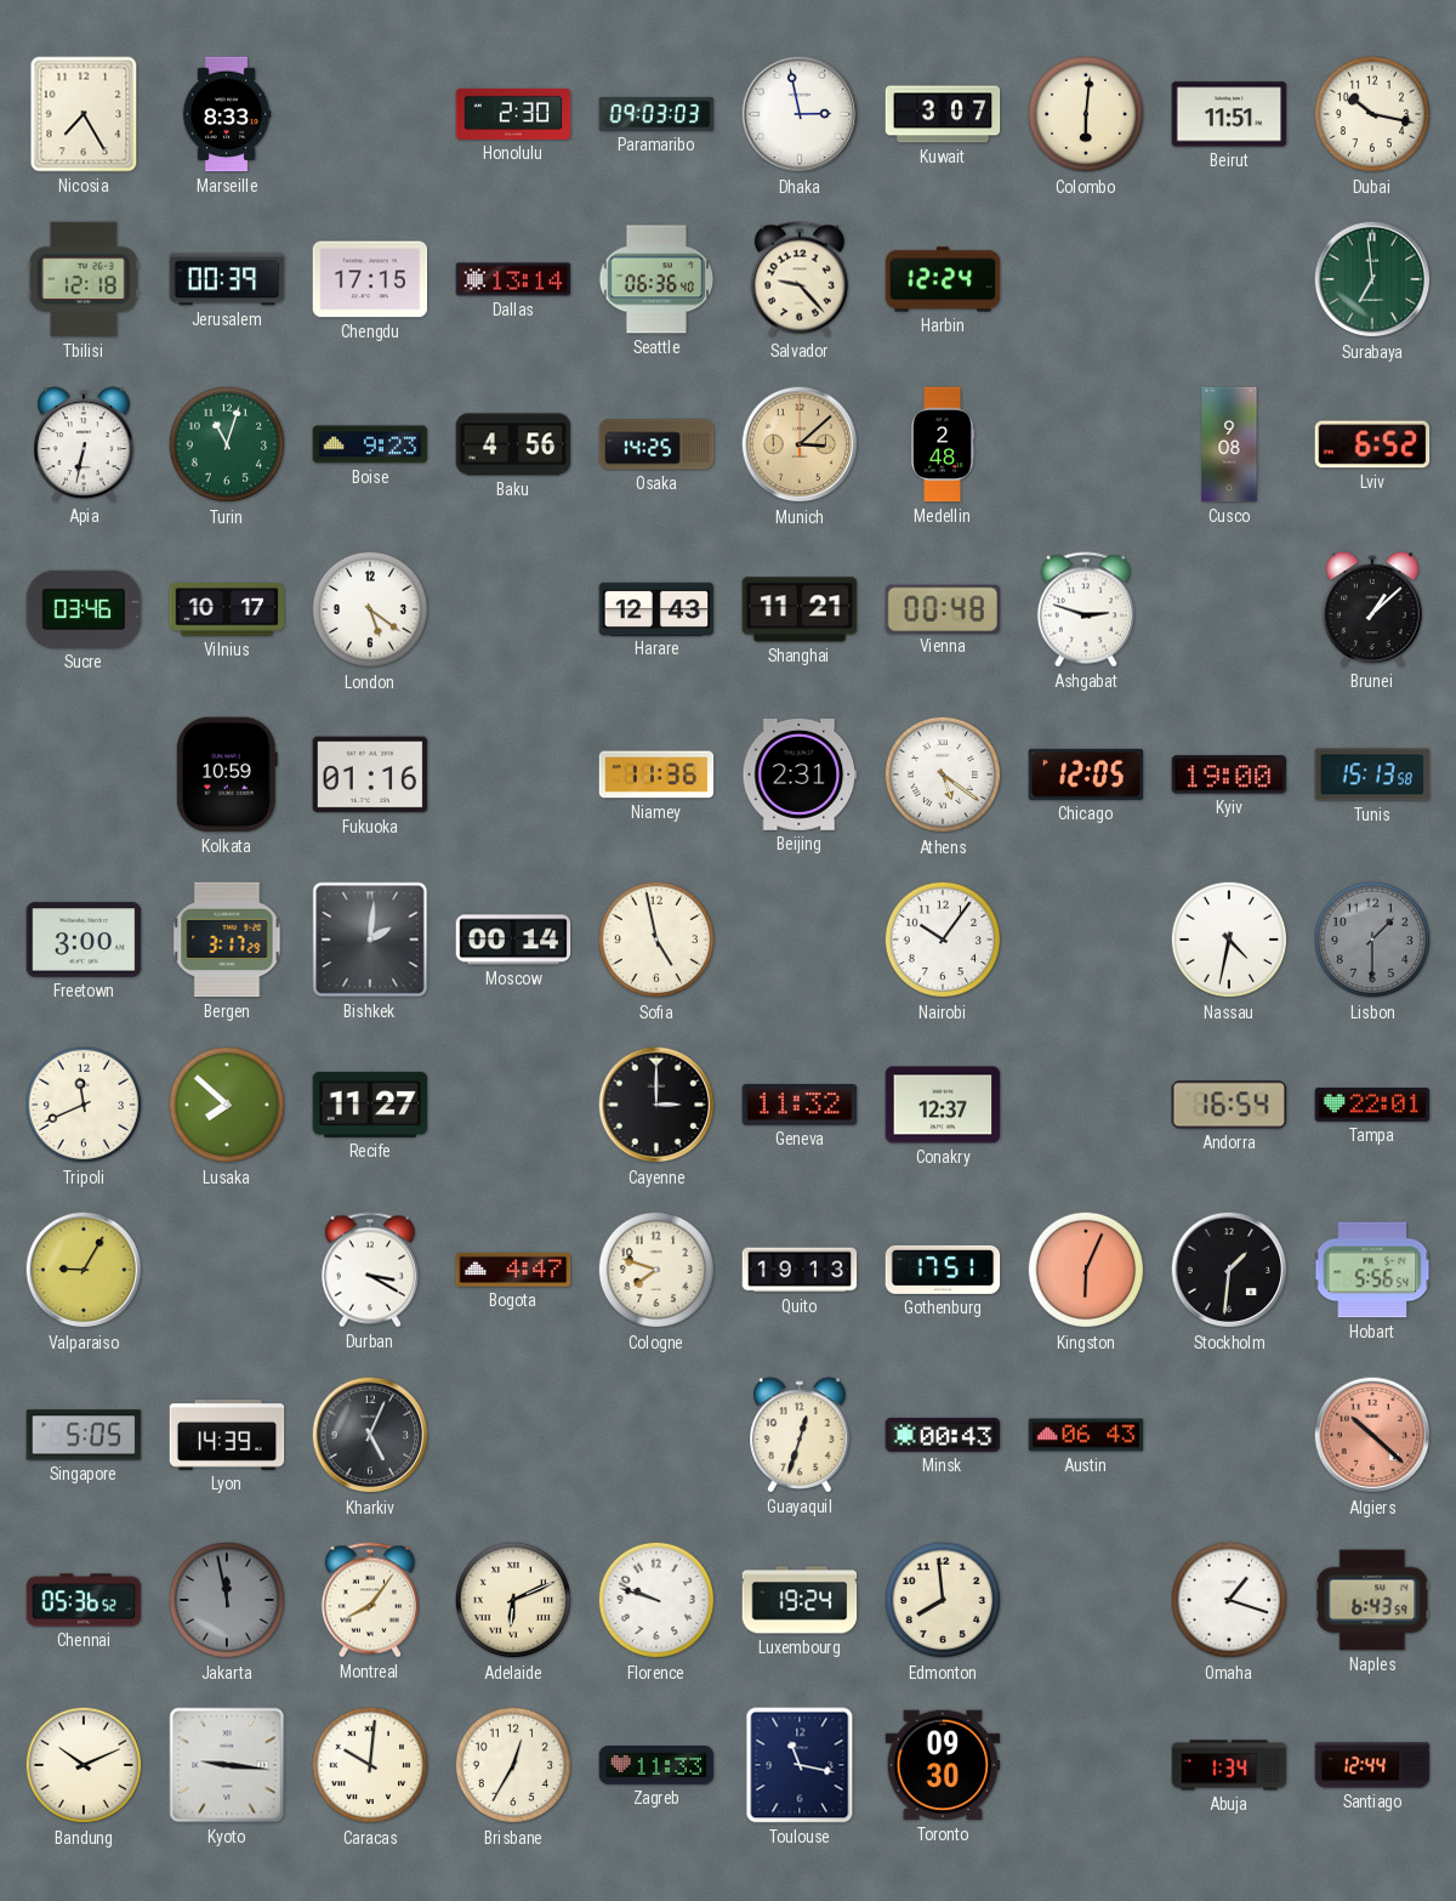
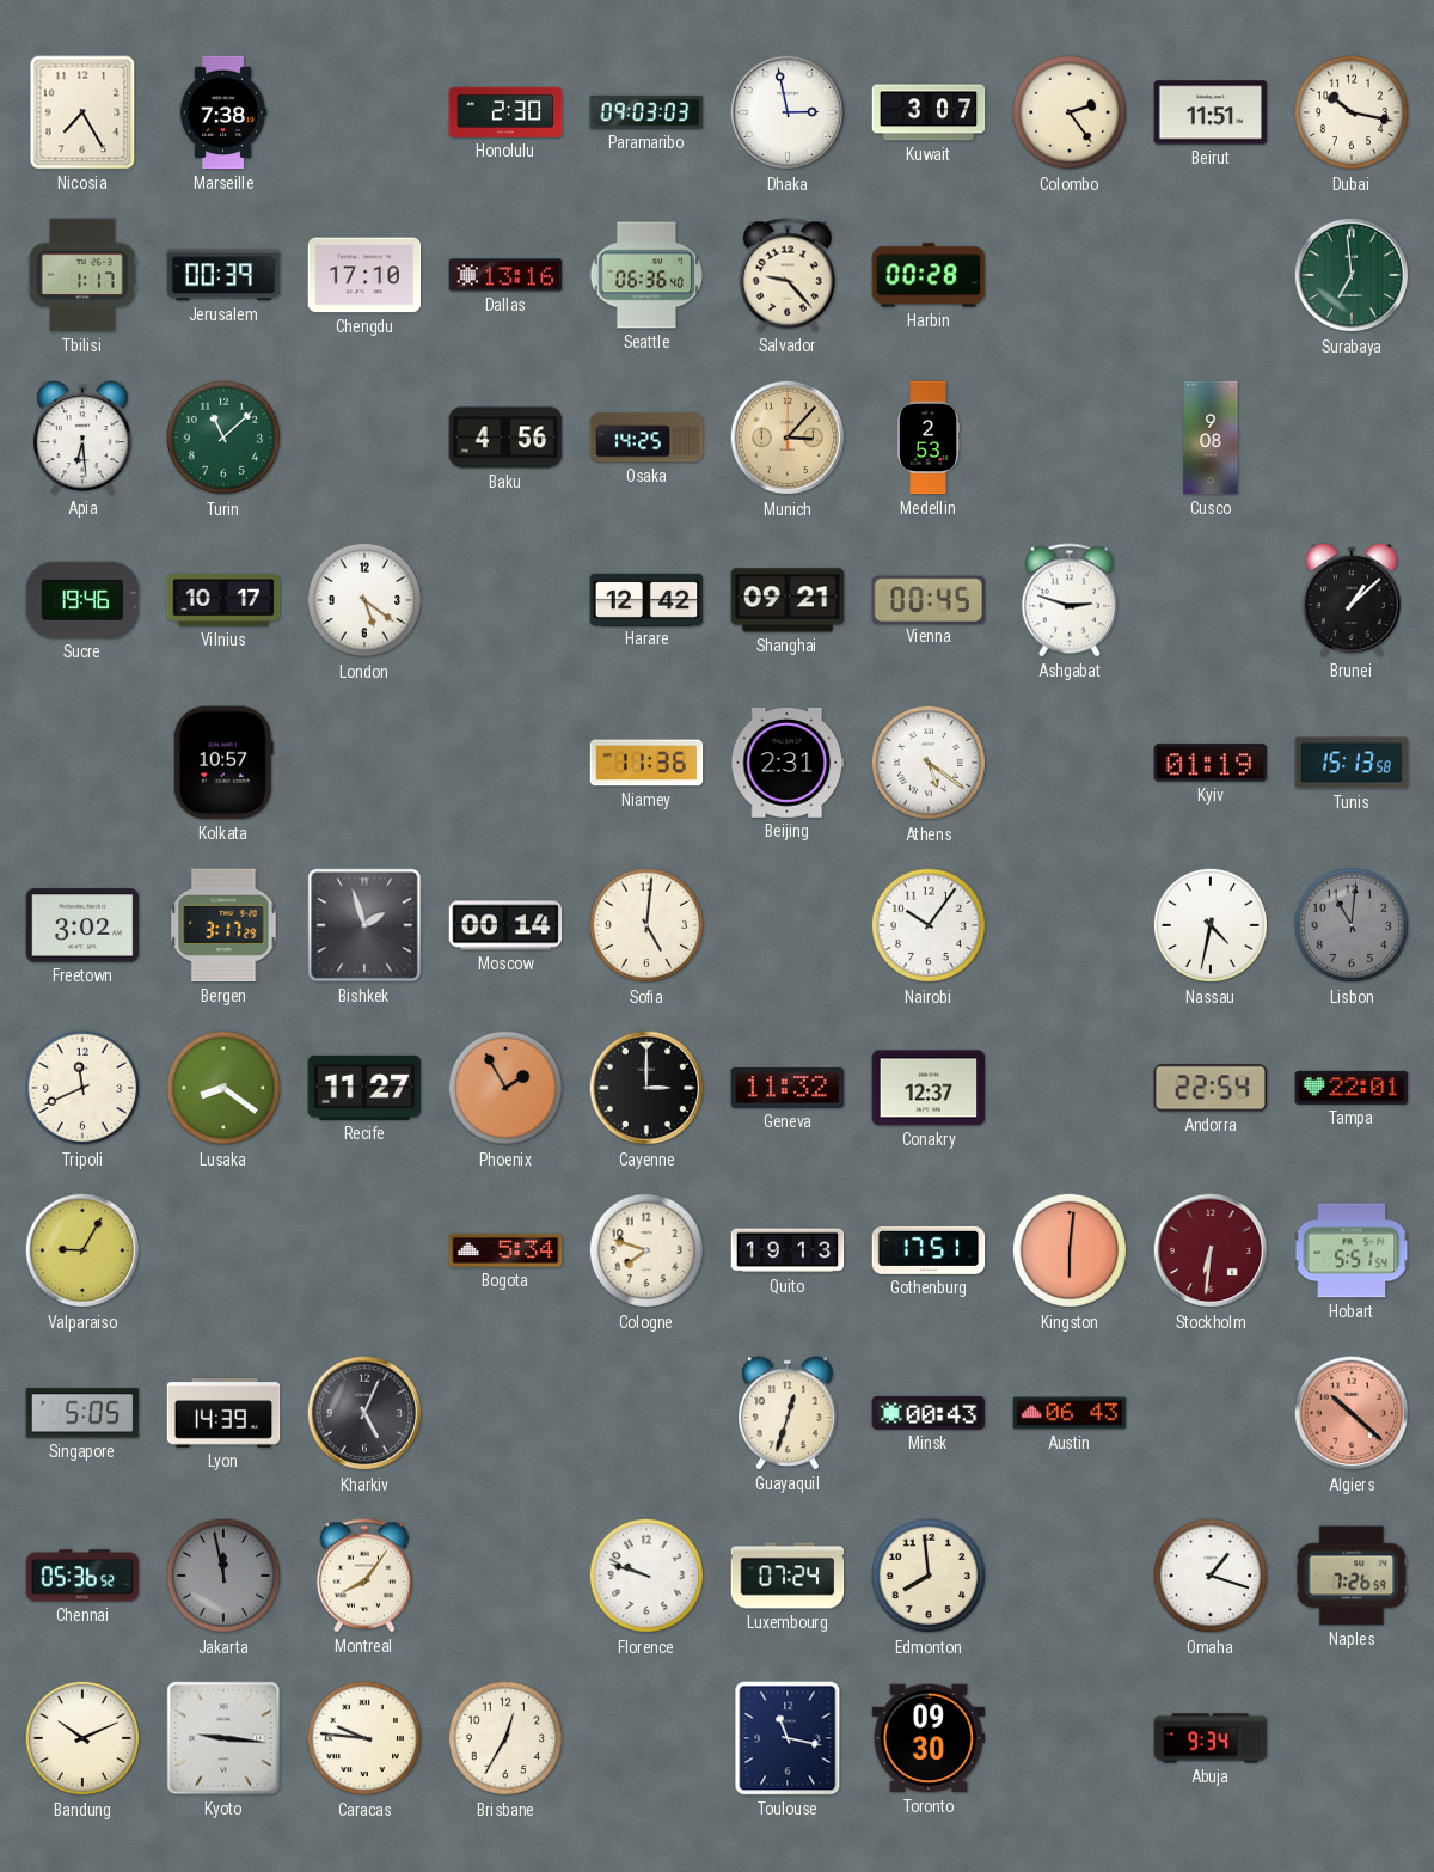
Marseille: 8:33 -> 7:38
Colombo: 6:01 -> 2:24
Tbilisi: 12:18 -> 1:17
Chengdu: 17:15 -> 17:10
Dallas: 13:14 -> 13:16
Harbin: 12:24 -> 00:28
Apia: 6:32 -> 6:29
Turin: 11:03 -> 11:08
Boise: 9:23 -> none
Munich: 3:08 -> 3:07
Medellin: 2:48 -> 2:53
Lviv: 6:52 -> none
Sucre: 03:46 -> 19:46
Harare: 12:43 -> 12:42
Shanghai: 11:21 -> 09:21
Vienna: 00:48 -> 00:45
Kolkata: 10:59 -> 10:57
Fukuoka: 01:16 -> none
Chicago: 12:05 -> none
Kyiv: 19:00 -> 01:19
Freetown: 3:00 -> 3:02
Bishkek: 2:01 -> 1:57
Sofia: 4:58 -> 5:01
Lisbon: 1:30 -> 11:01
Lusaka: 7:52 -> 8:21
Phoenix: none -> 1:55
Andorra: 16:54 -> 22:54
Durban: 3:20 -> none
Bogota: 4:47 -> 5:34
Kingston: 6:04 -> 6:01
Stockholm: 1:31 -> 6:31
Stockholm dial: black -> burgundy
Hobart: 5:56 -> 5:51
Adelaide: 6:11 -> none
Luxembourg: 19:24 -> 07:24
Naples: 6:43 -> 7:26
Caracas: 10:01 -> 9:46
Zagreb: 11:33 -> none
Abuja: 1:34 -> 9:34
Santiago: 12:44 -> none
